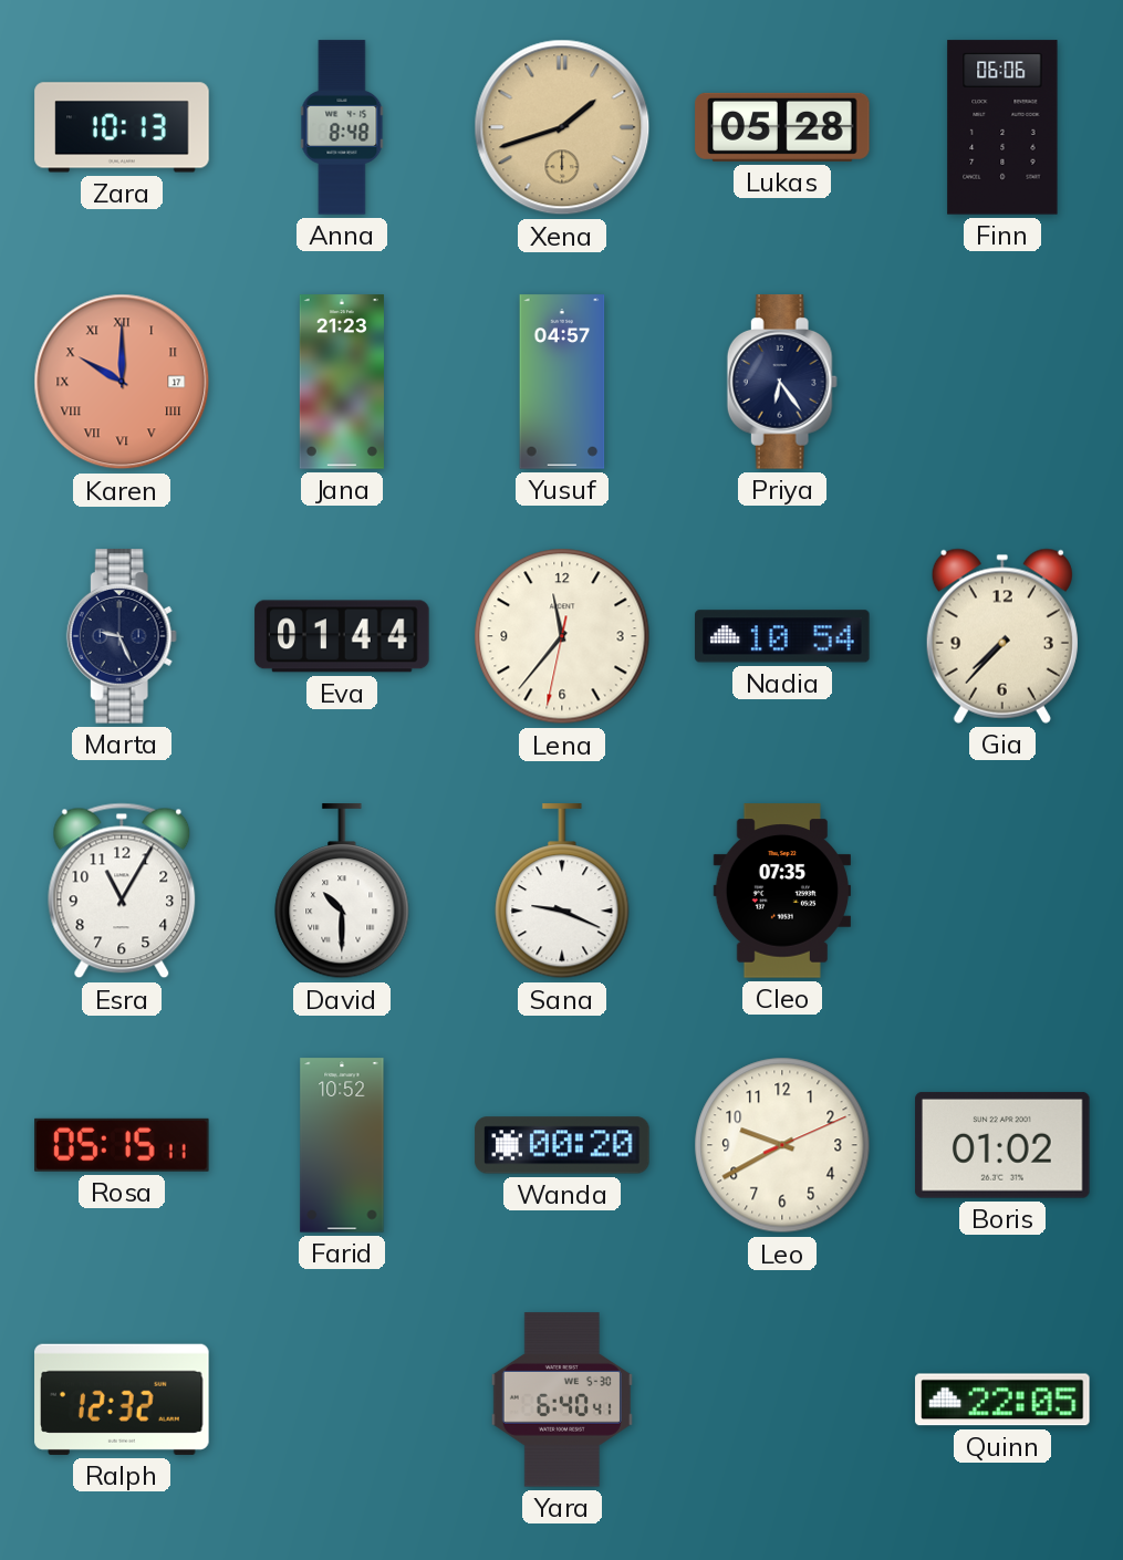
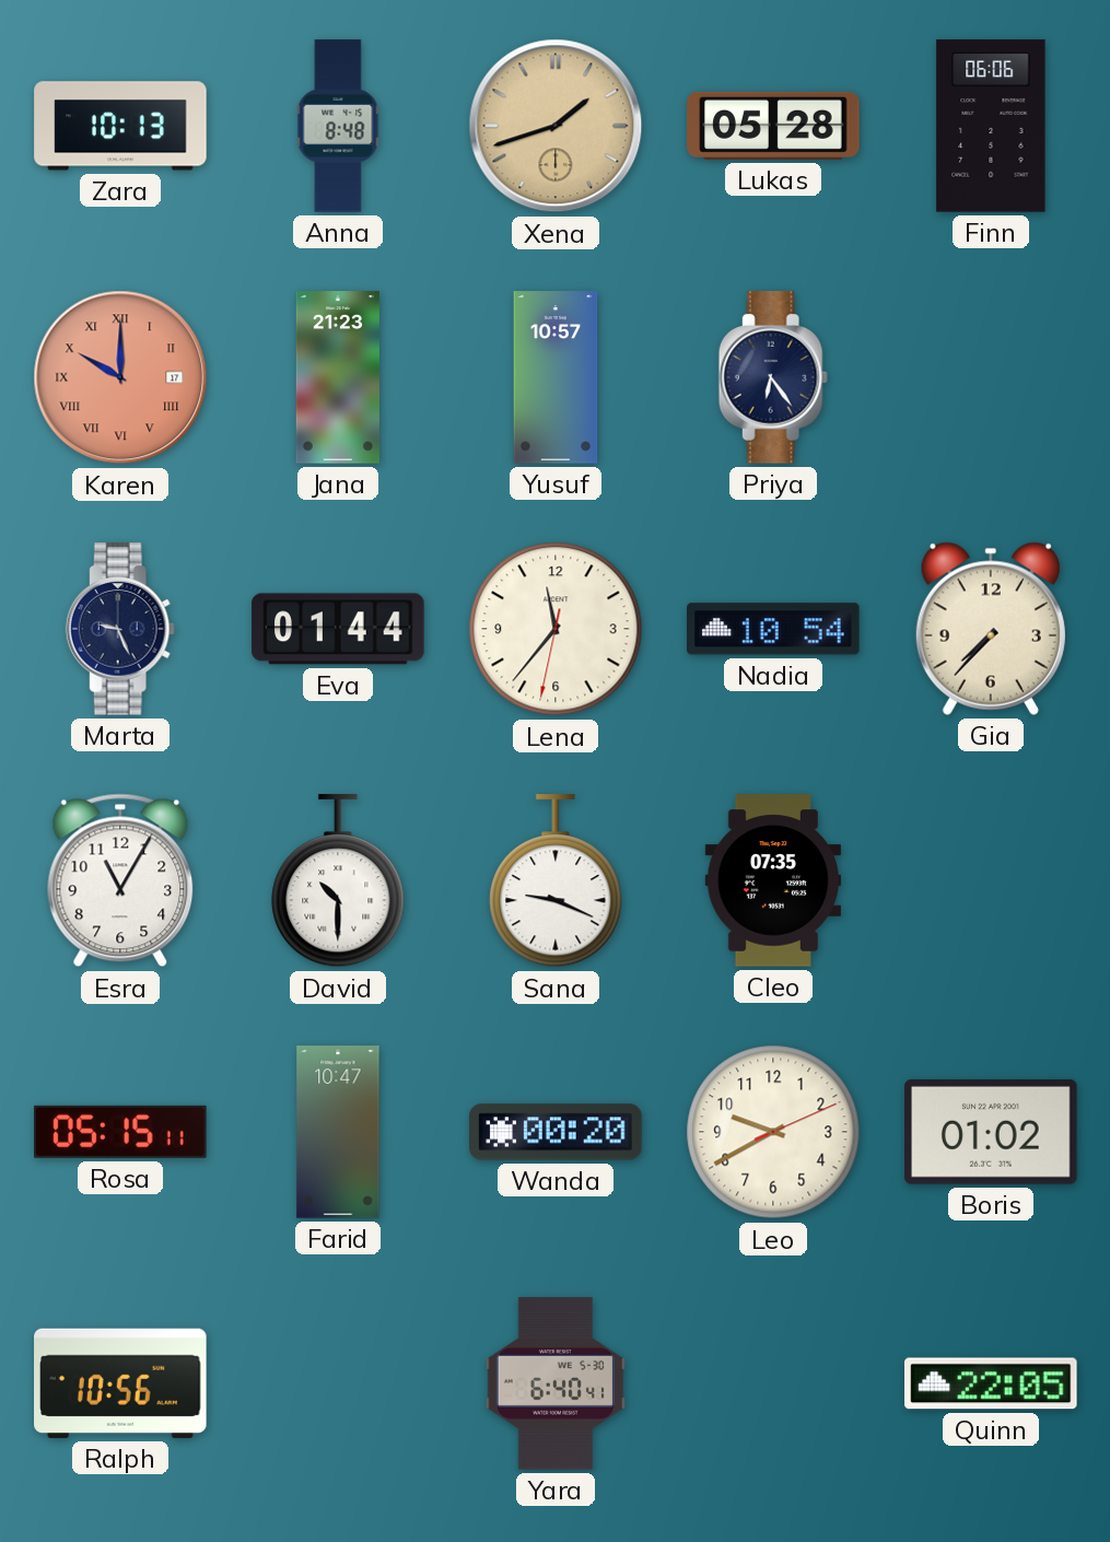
Yusuf: 04:57 -> 10:57
Farid: 10:52 -> 10:47
Ralph: 12:32 -> 10:56
